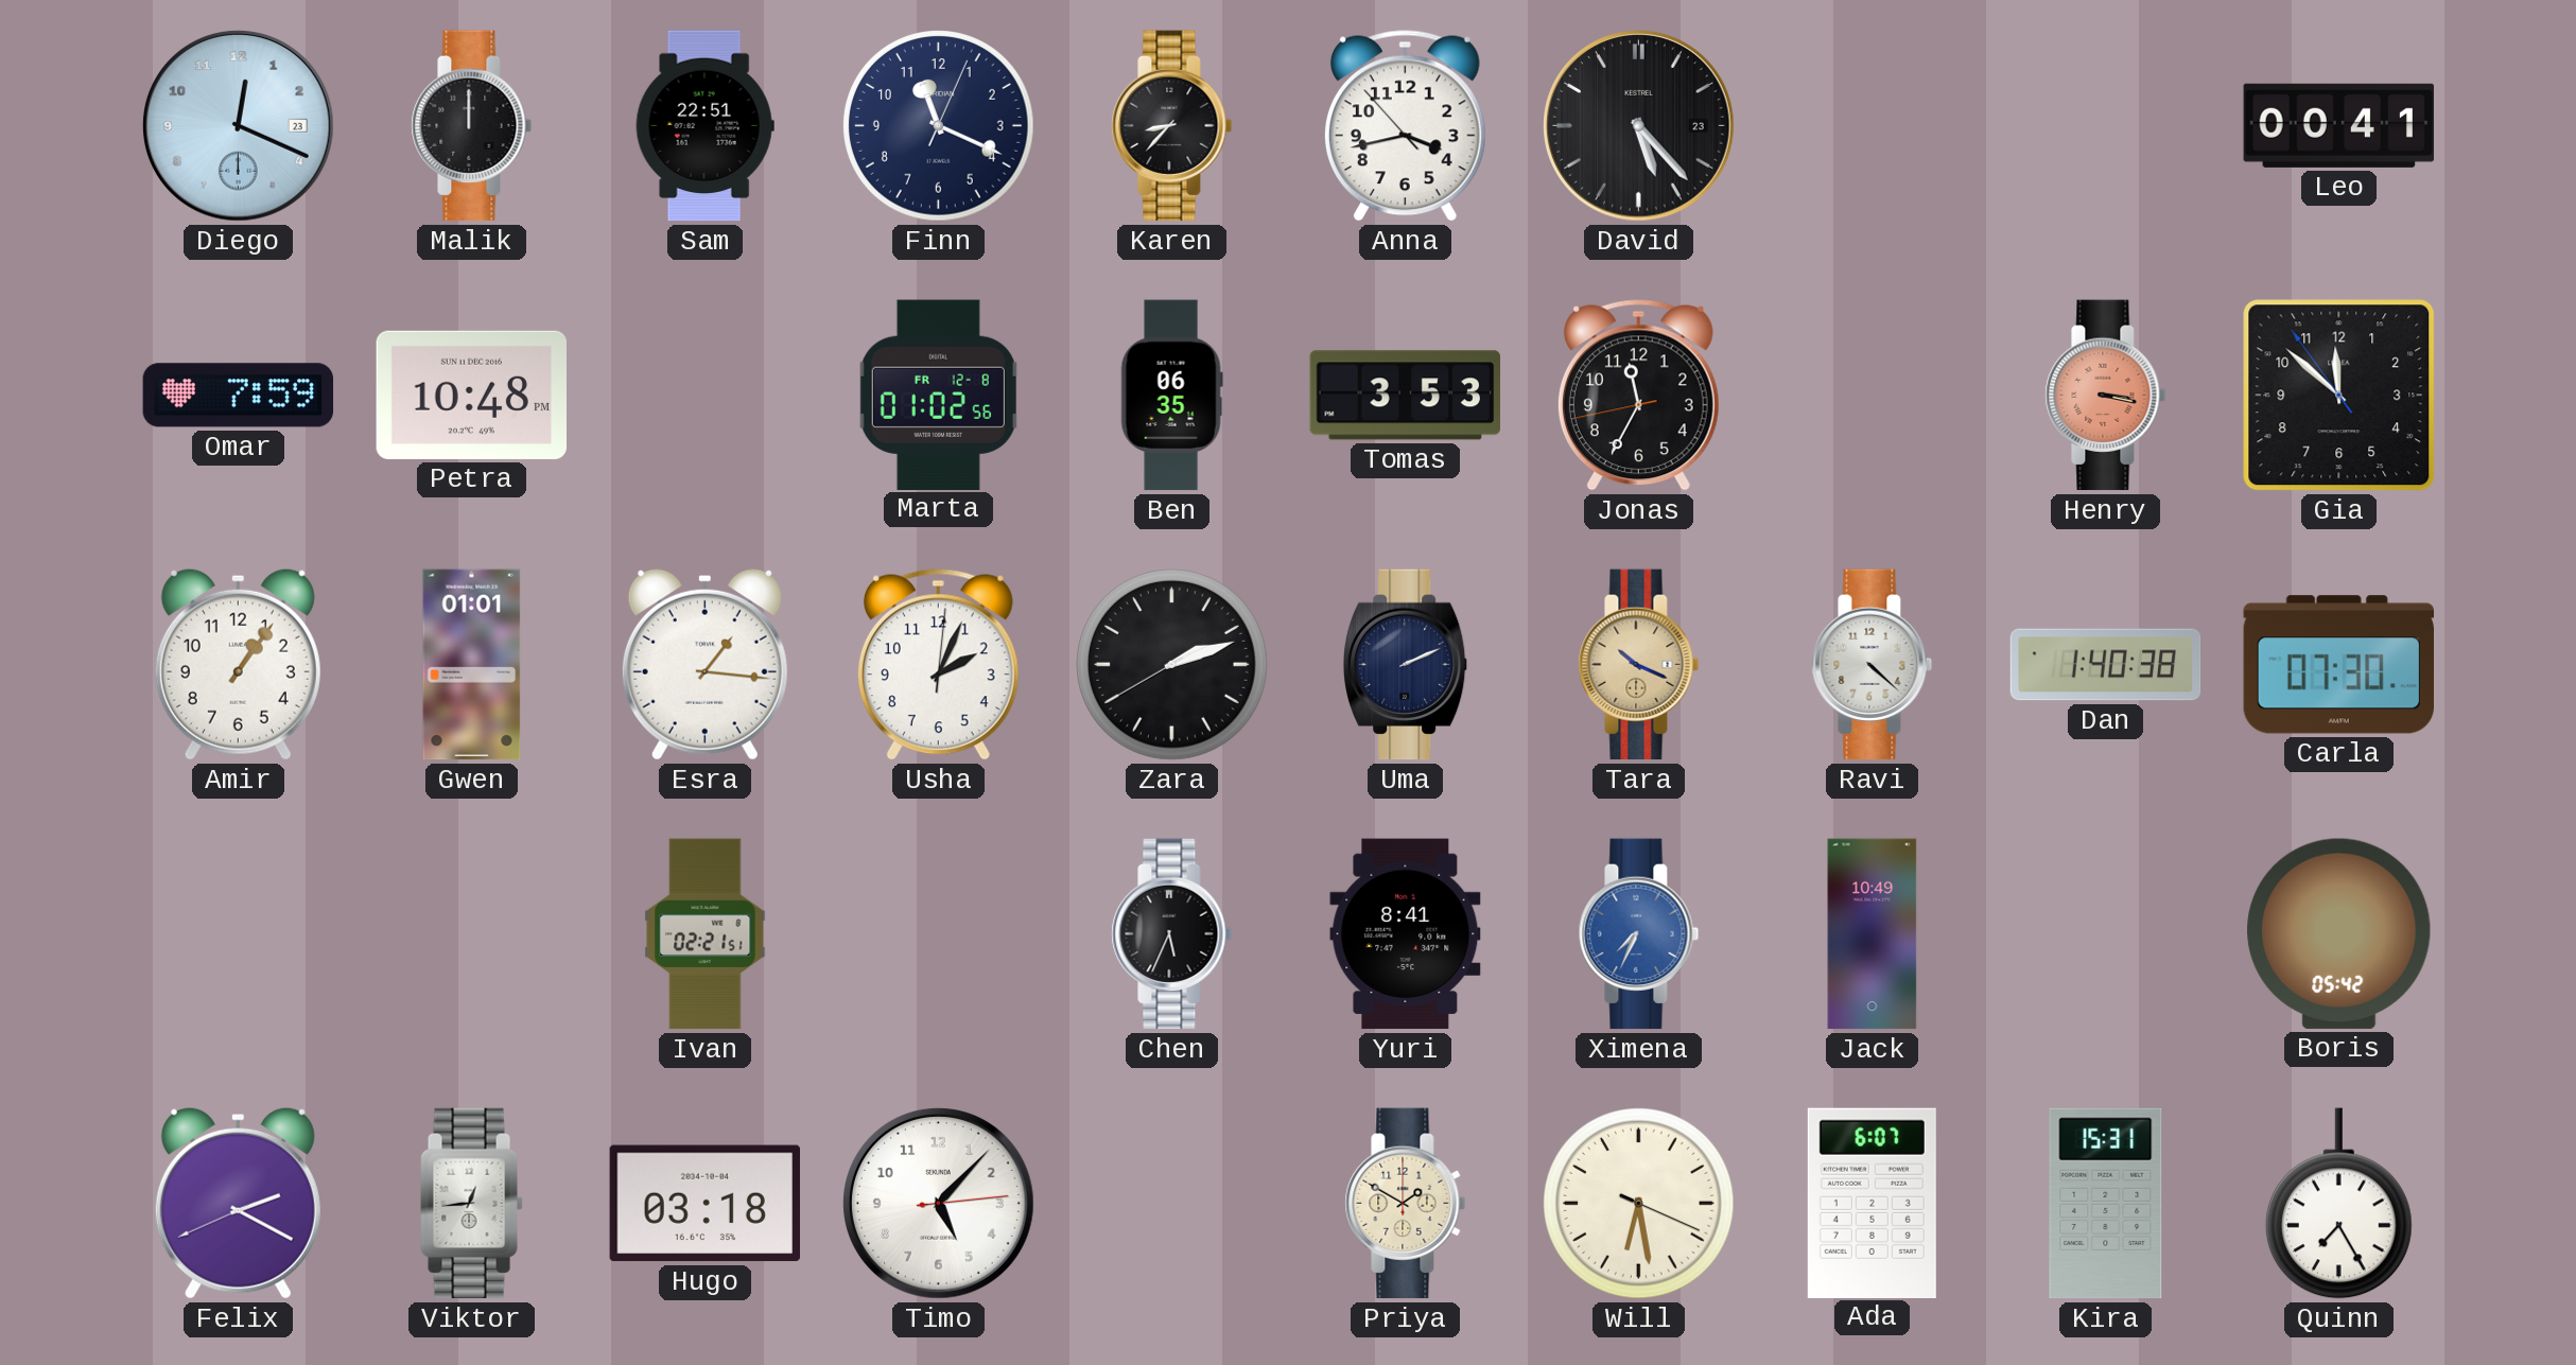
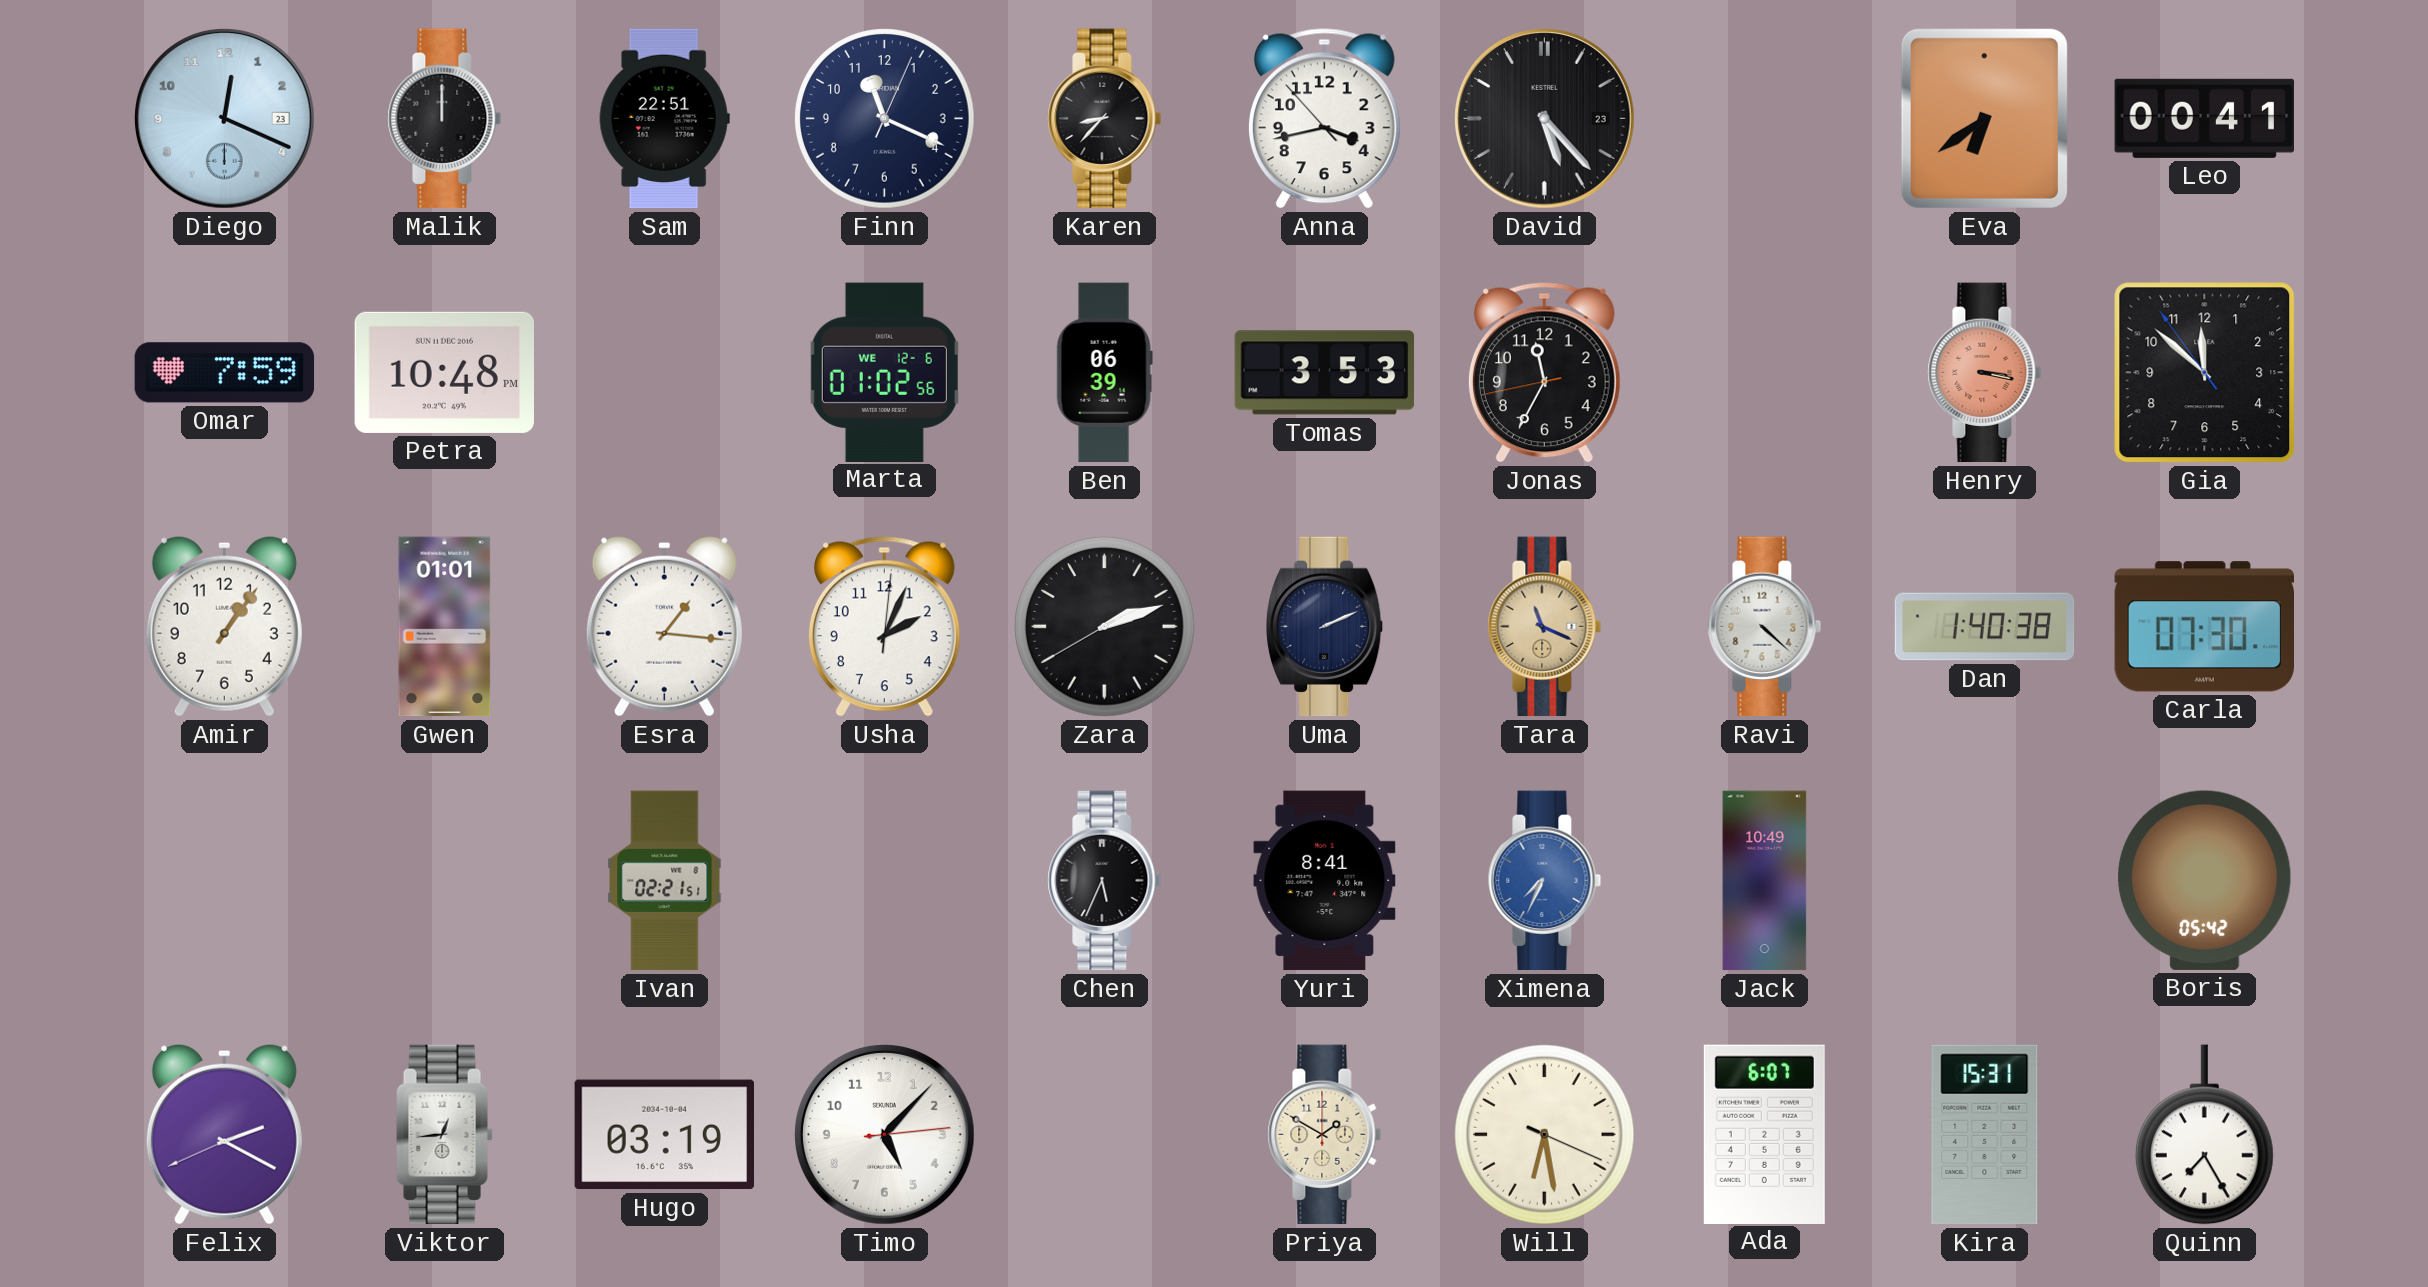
Eva: none -> 6:39
Marta date: FR 12-8 -> WE 12-6
Ben: 06:35 -> 06:39
Tara: 10:19 -> 11:19
Hugo: 03:18 -> 03:19
